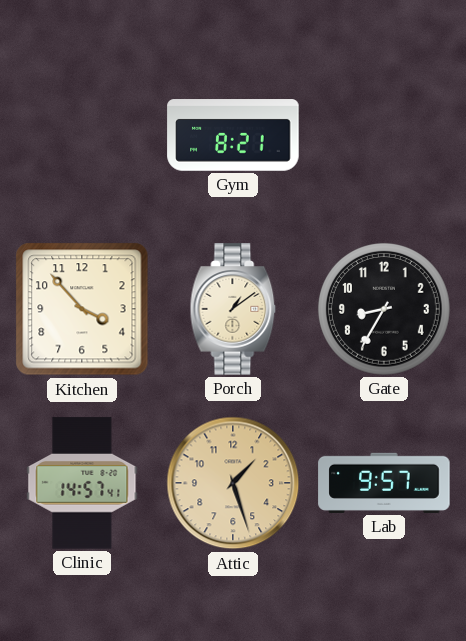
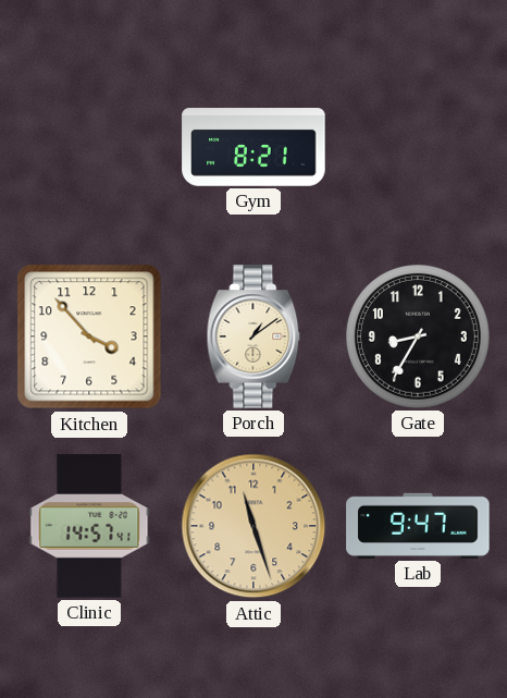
Attic: 1:27 -> 11:27
Lab: 9:57 -> 9:47
